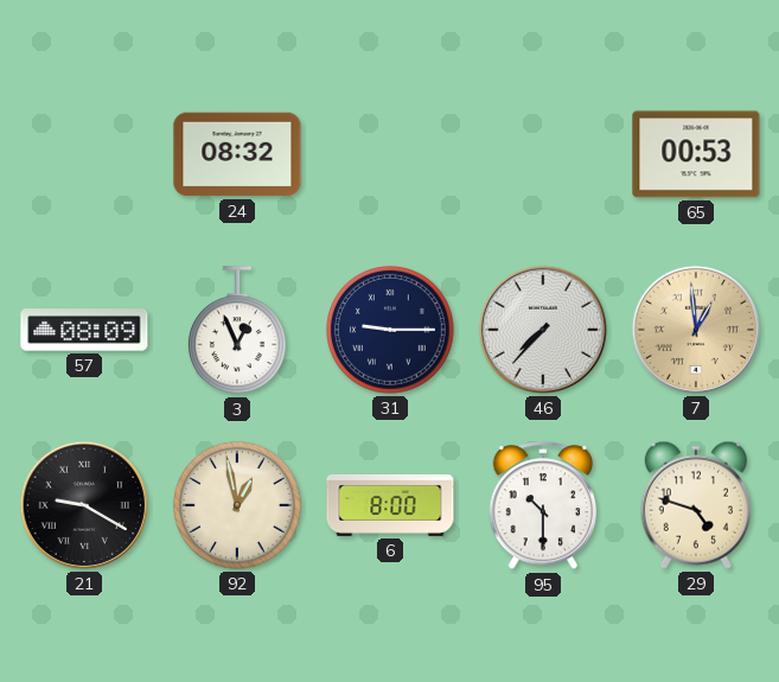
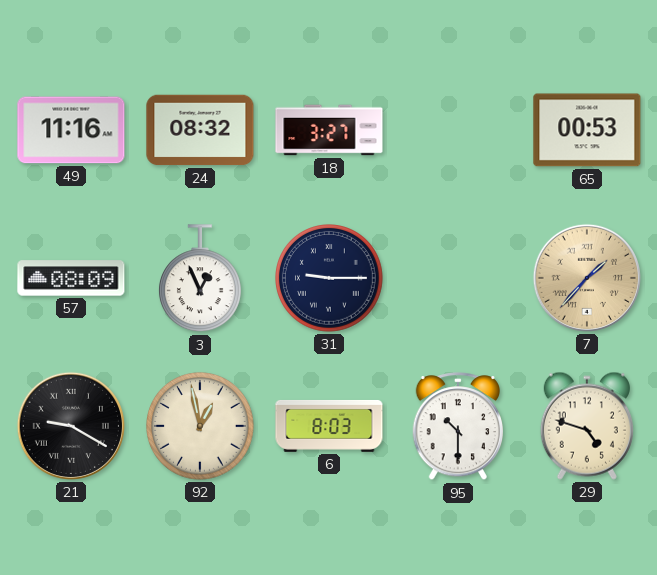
49: none -> 11:16
18: none -> 3:27
46: 7:37 -> none
7: 12:59 -> 1:37
6: 8:00 -> 8:03
